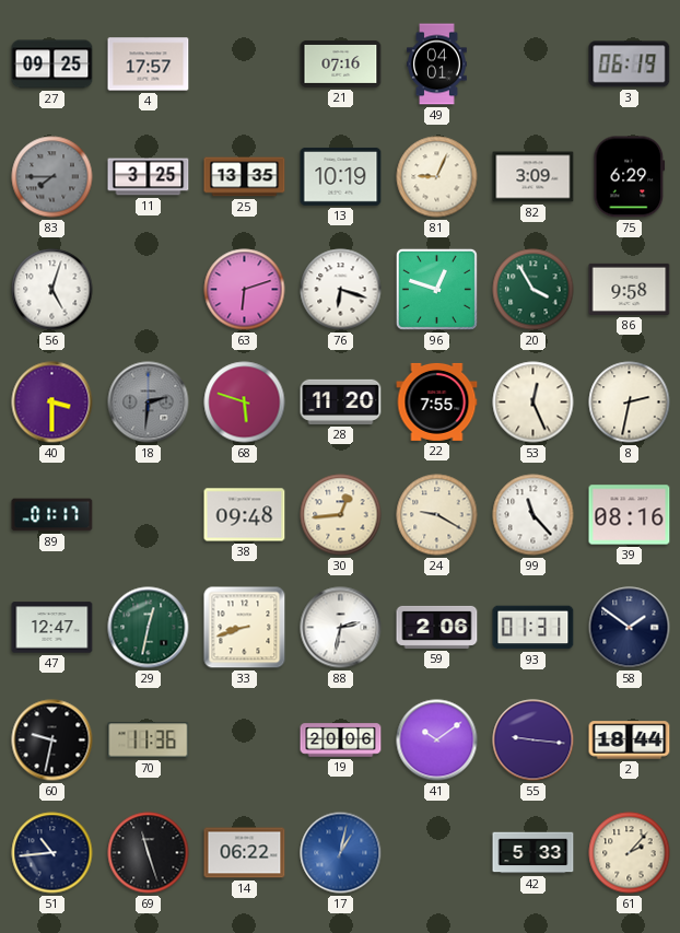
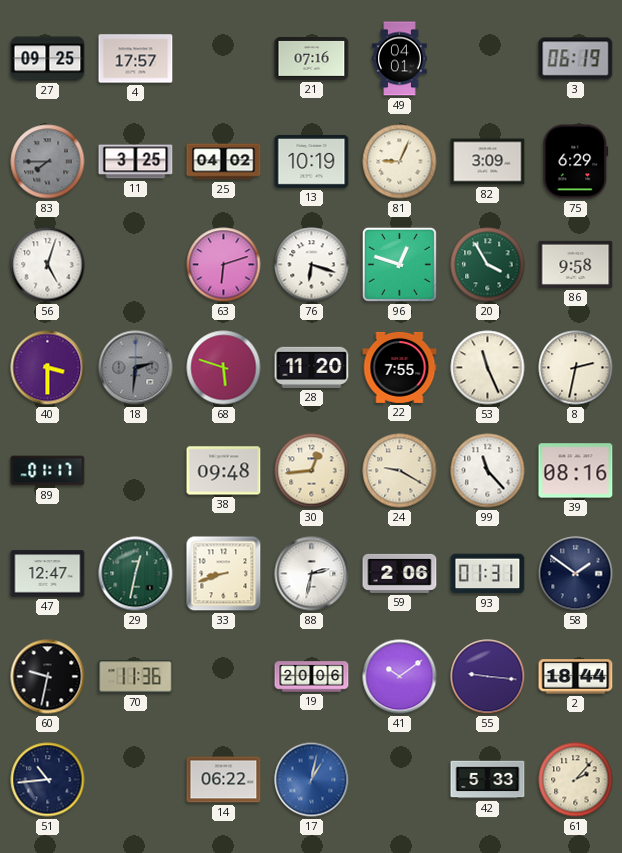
25: 13:35 -> 04:02
53: 12:26 -> 11:26
69: 11:27 -> none
